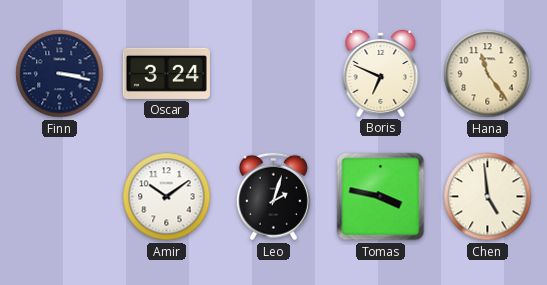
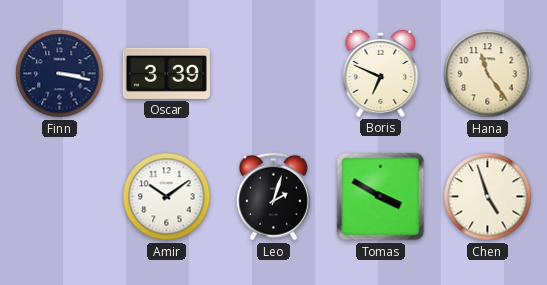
Oscar: 3:24 -> 3:39
Tomas: 3:47 -> 3:50
Chen: 4:59 -> 4:57
